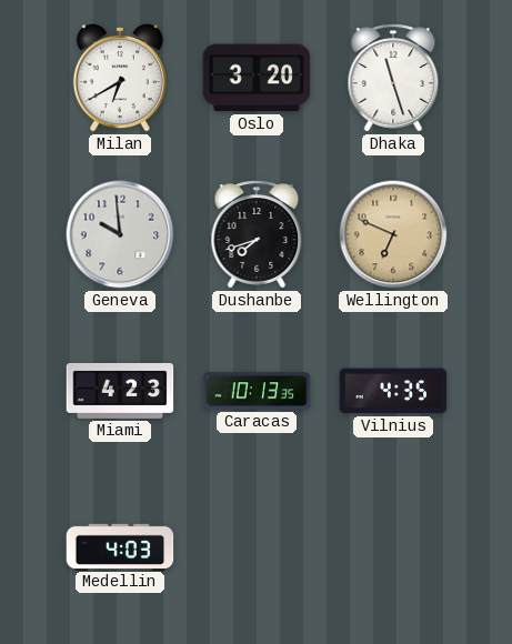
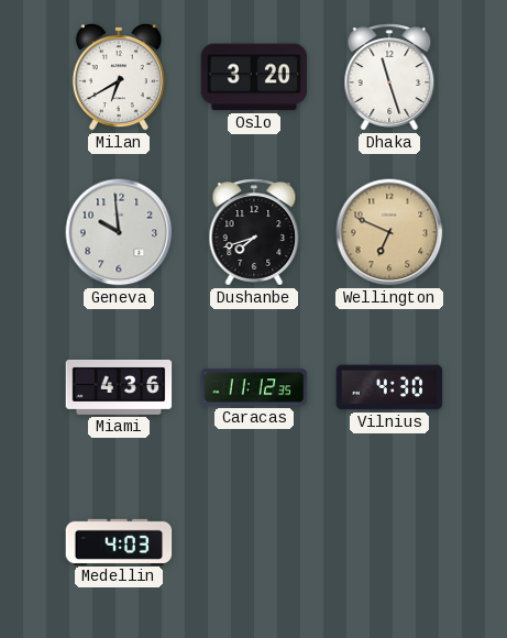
Miami: 4:23 -> 4:36
Caracas: 10:13 -> 11:12
Vilnius: 4:35 -> 4:30
